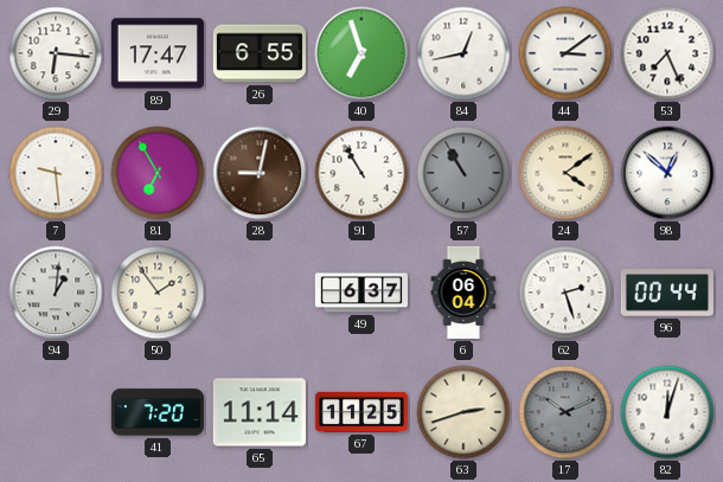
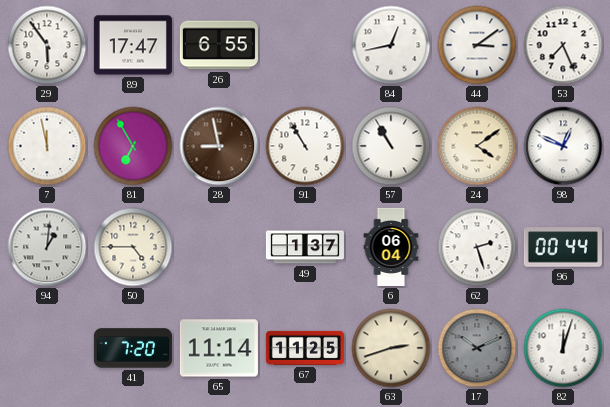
29: 6:16 -> 5:54
40: 6:57 -> none
7: 9:29 -> 11:58
28: 9:02 -> 8:58
57 dial: grey -> white
98: 12:52 -> 12:49
50: 1:54 -> 4:45
49: 6:37 -> 1:37
